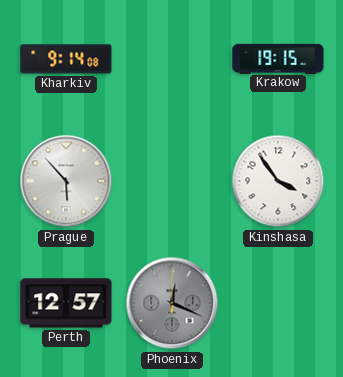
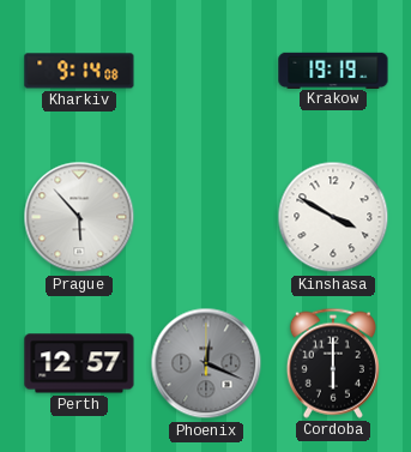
Krakow: 19:15 -> 19:19
Kinshasa: 3:54 -> 3:50
Cordoba: none -> 6:00
